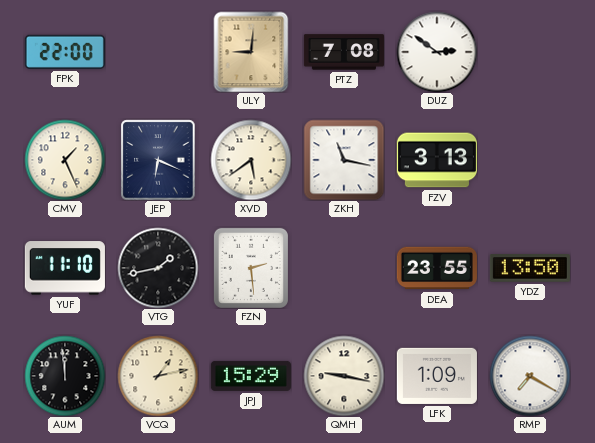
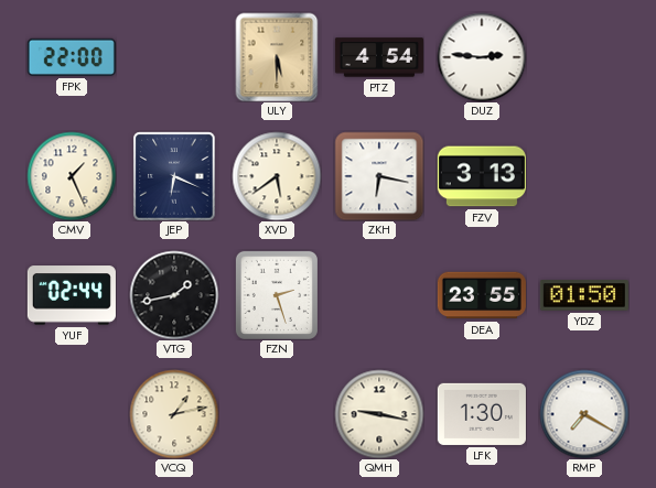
ULY: 9:01 -> 5:30
PTZ: 7:08 -> 4:54
DUZ: 2:51 -> 2:46
ZKH: 11:17 -> 6:17
YUF: 11:10 -> 02:44
FZN: 2:29 -> 2:27
YDZ: 13:50 -> 01:50
AUM: 11:59 -> none
JPJ: 15:29 -> none
LFK: 1:09 -> 1:30
